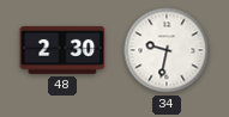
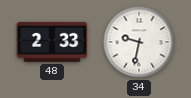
48: 2:30 -> 2:33
